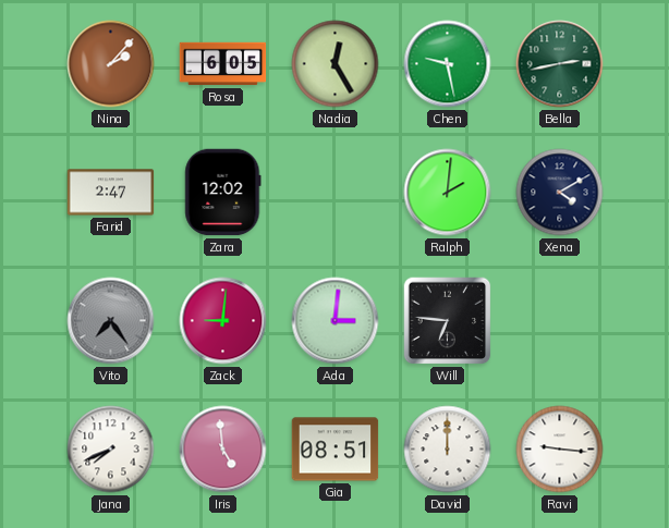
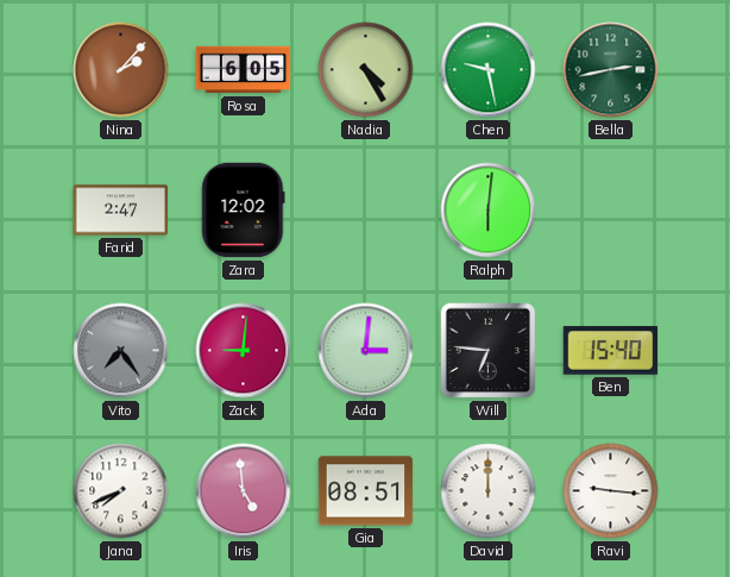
Nadia: 12:25 -> 4:25
Ralph: 2:01 -> 6:01
Xena: 4:10 -> none
Ben: none -> 15:40
